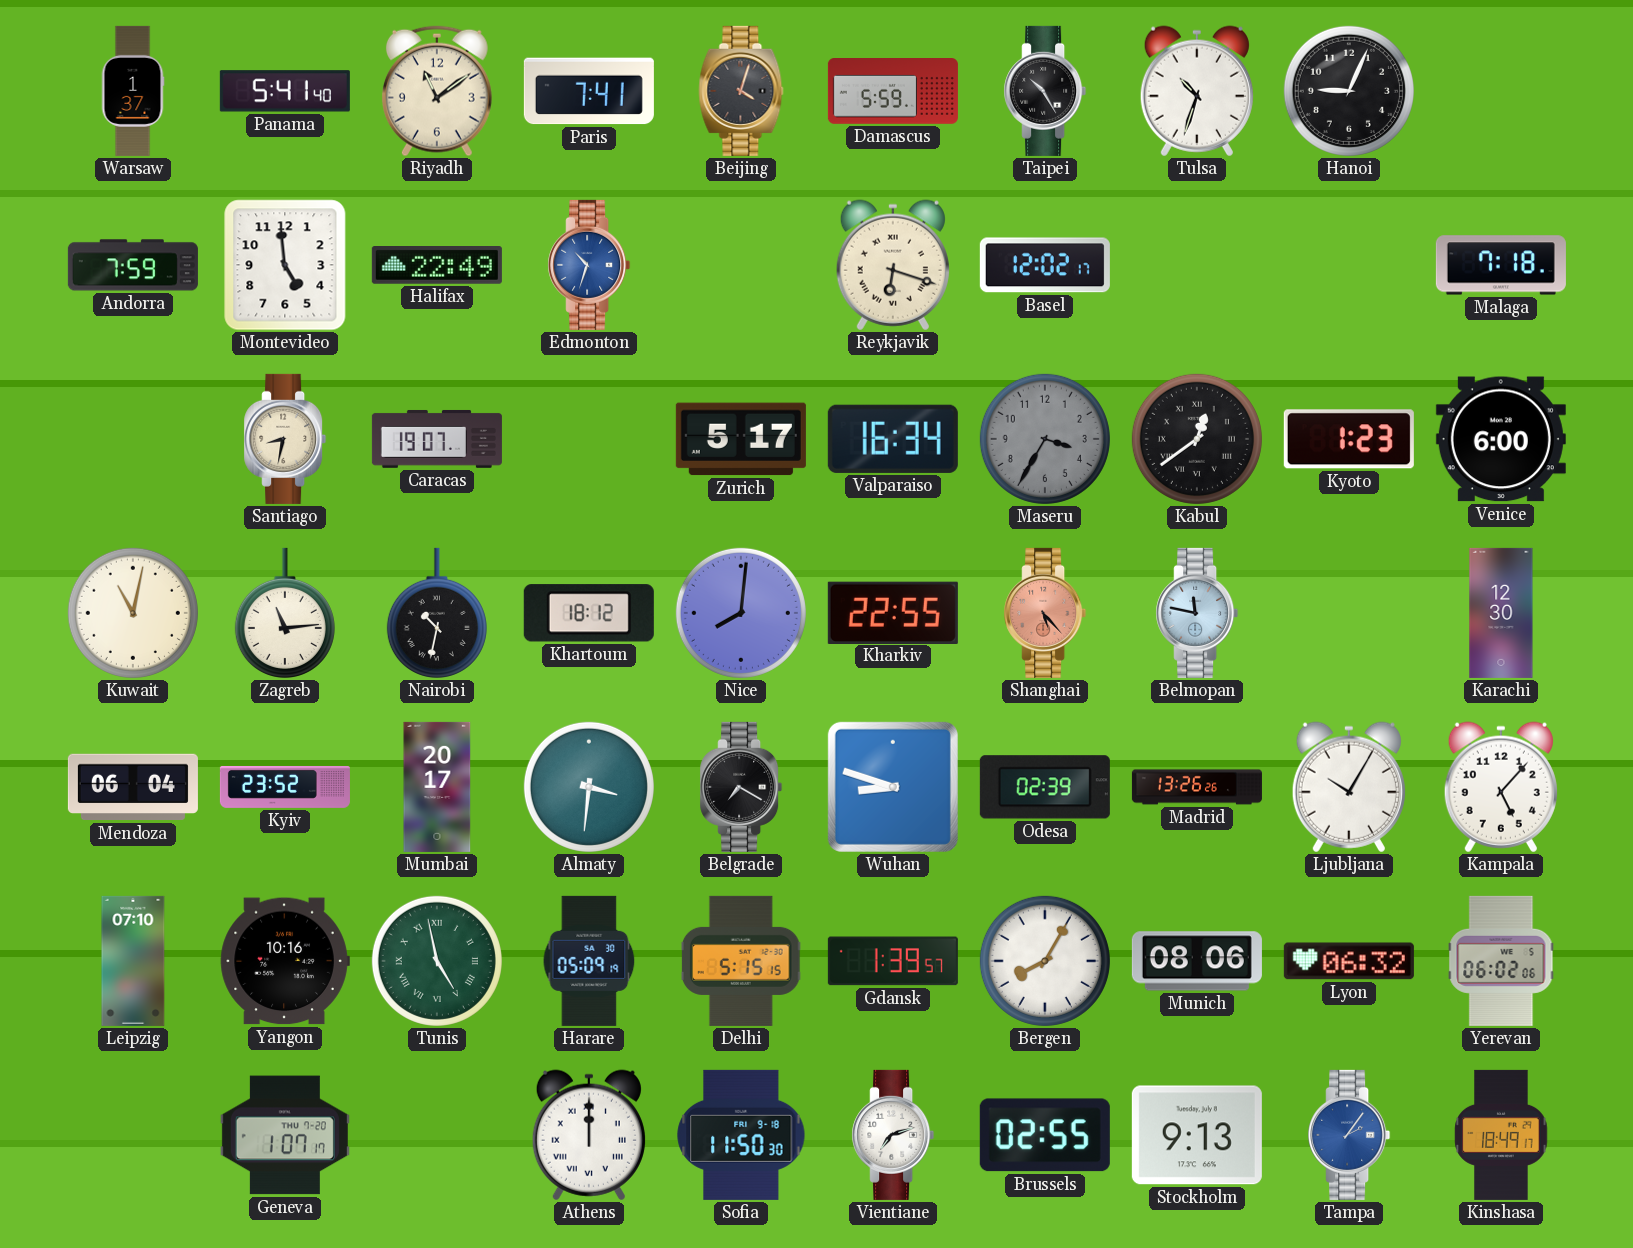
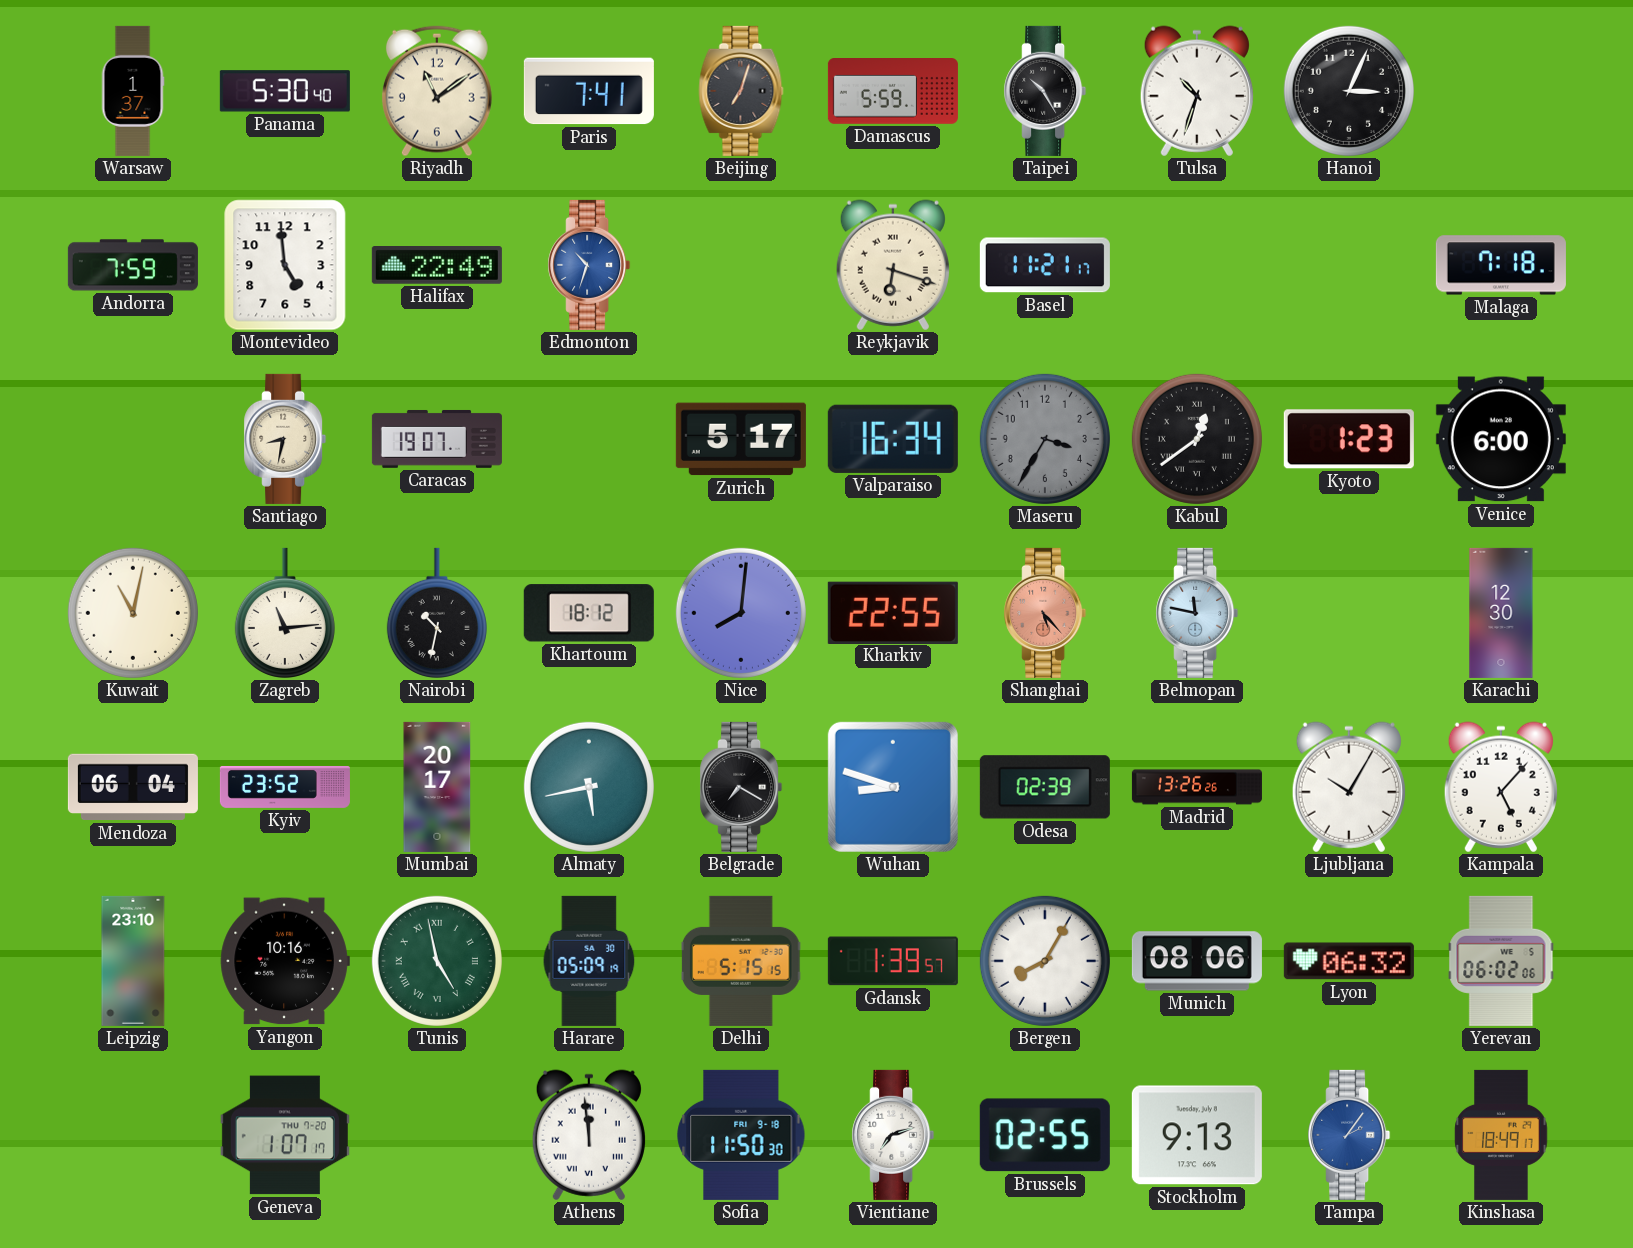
Panama: 5:41 -> 5:30
Beijing: 4:03 -> 7:03
Hanoi: 9:04 -> 3:04
Basel: 12:02 -> 11:21
Almaty: 3:31 -> 5:43
Leipzig: 07:10 -> 23:10
Athens: 12:00 -> 11:59
